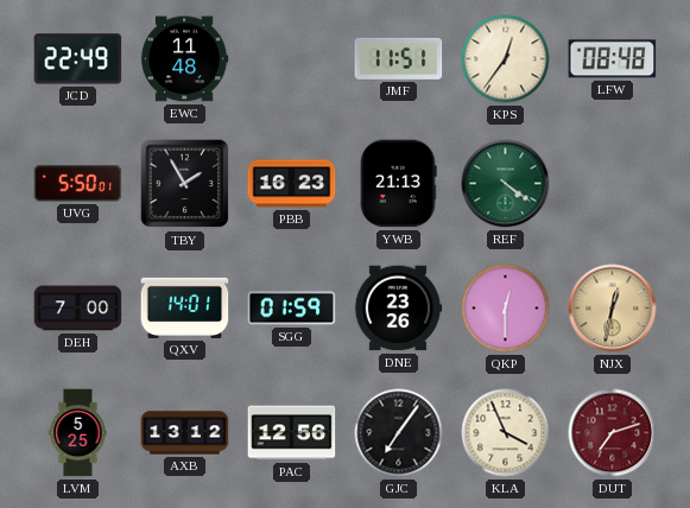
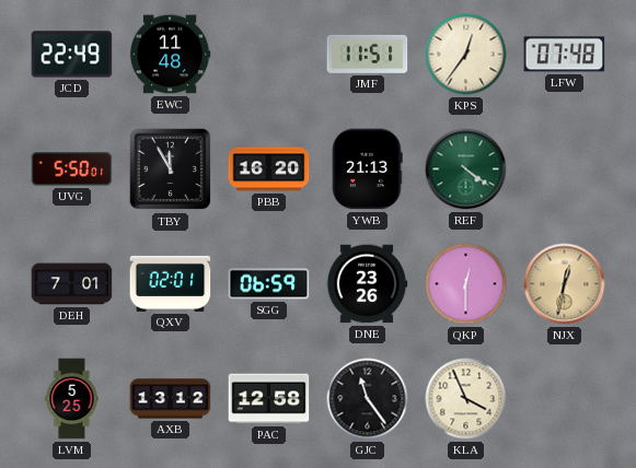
LFW: 08:48 -> 07:48
TBY: 1:55 -> 11:55
PBB: 16:23 -> 16:20
DEH: 7:00 -> 7:01
QXV: 14:01 -> 02:01
SGG: 01:59 -> 06:59
PAC: 12:56 -> 12:58
GJC: 7:06 -> 11:24
DUT: 7:12 -> none
